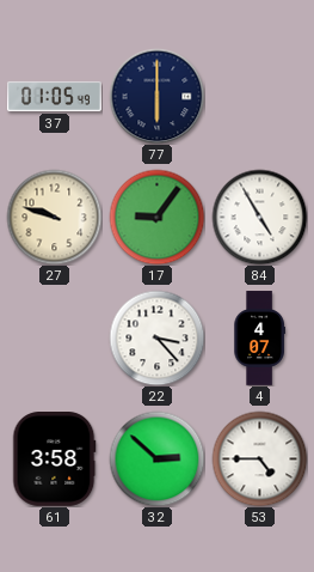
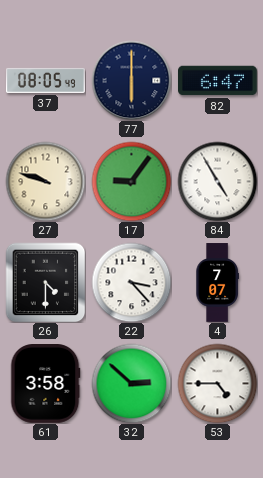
37: 01:05 -> 08:05
82: none -> 6:47
26: none -> 4:30
4: 4:07 -> 7:07
